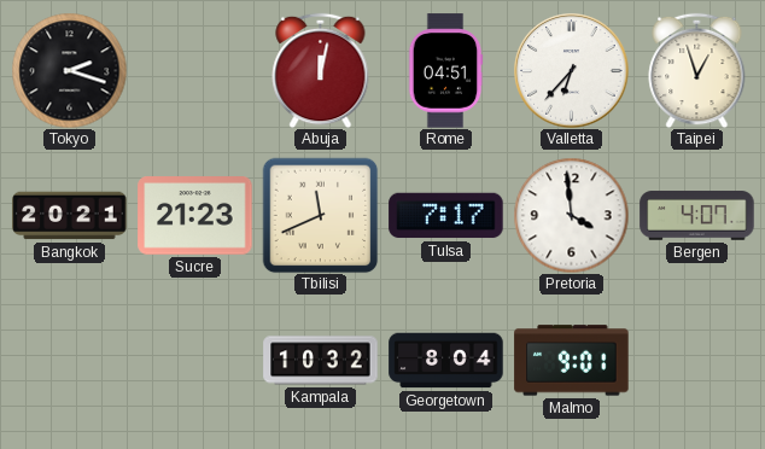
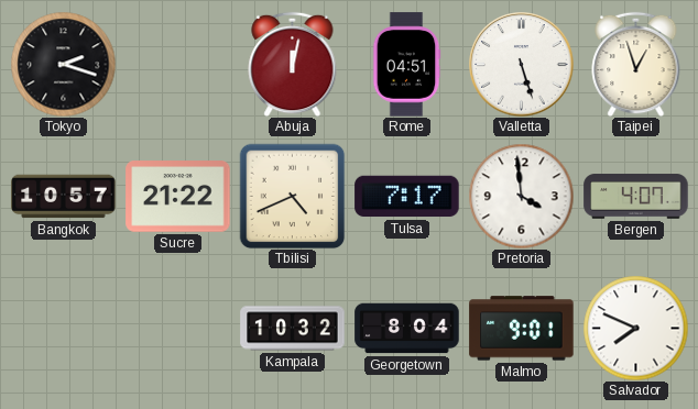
Valletta: 6:37 -> 5:27
Bangkok: 20:21 -> 10:57
Sucre: 21:23 -> 21:22
Tbilisi: 11:41 -> 4:41
Salvador: none -> 7:49
